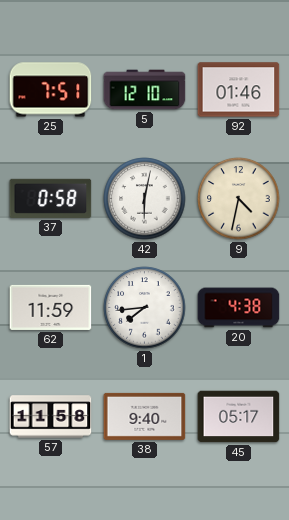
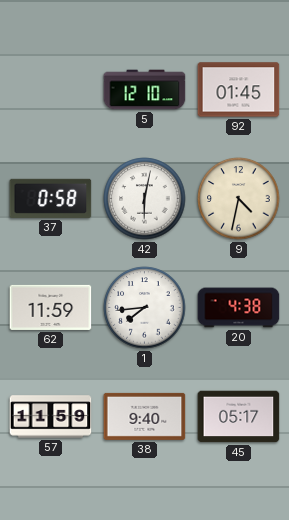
25: 7:51 -> none
92: 01:46 -> 01:45
57: 11:58 -> 11:59
